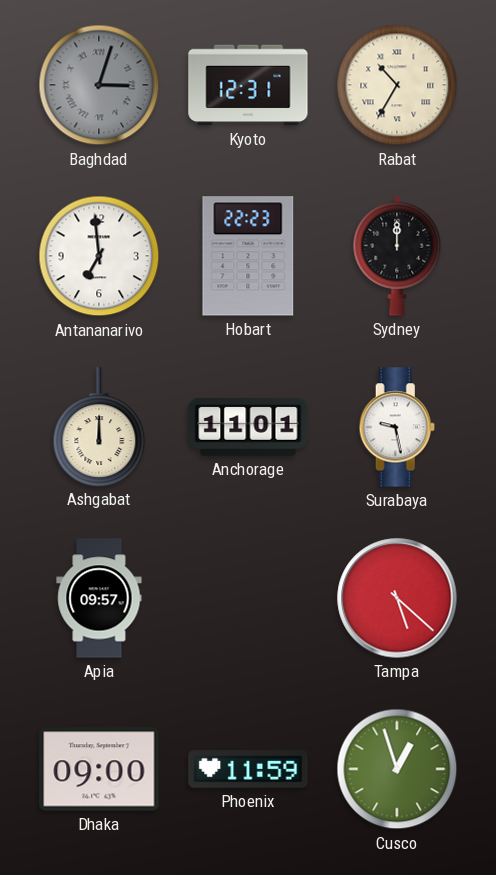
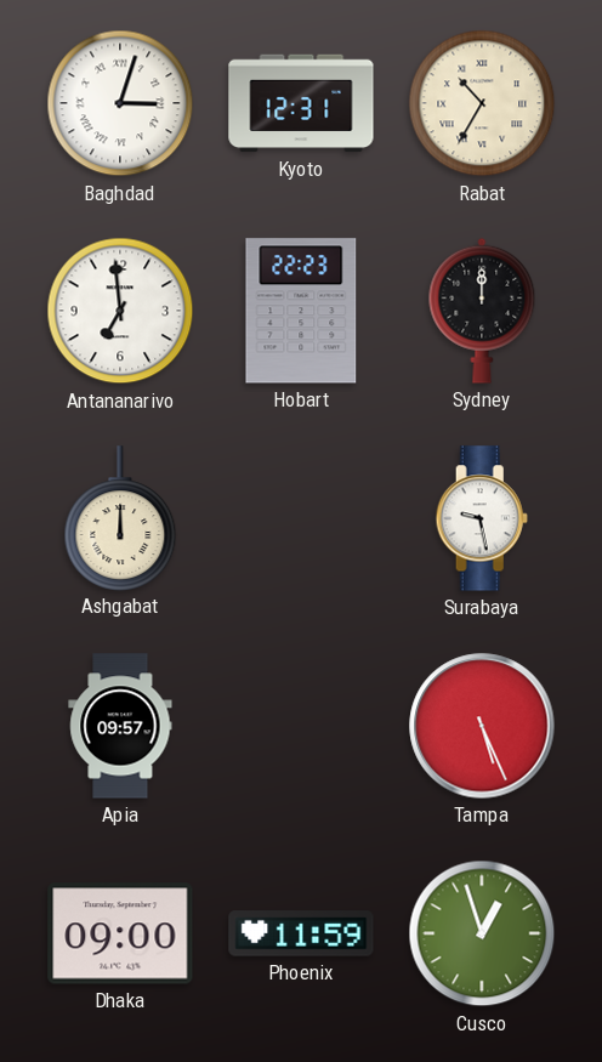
Baghdad dial: grey -> white
Anchorage: 11:01 -> none
Tampa: 5:22 -> 5:26
